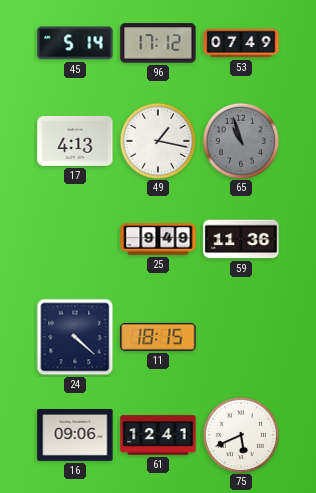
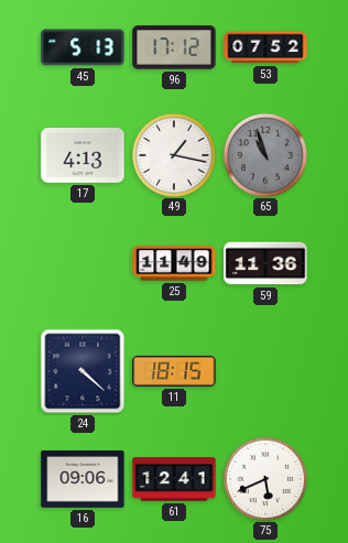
45: 5:14 -> 5:13
53: 07:49 -> 07:52
25: 9:49 -> 11:49
